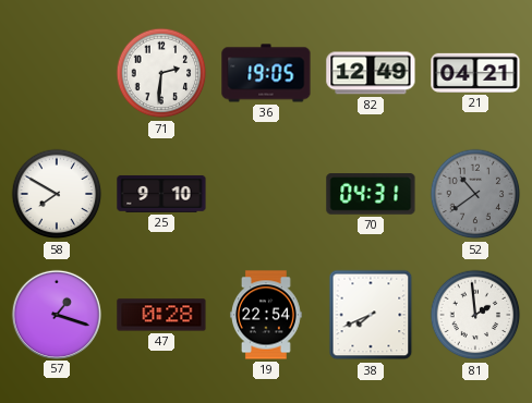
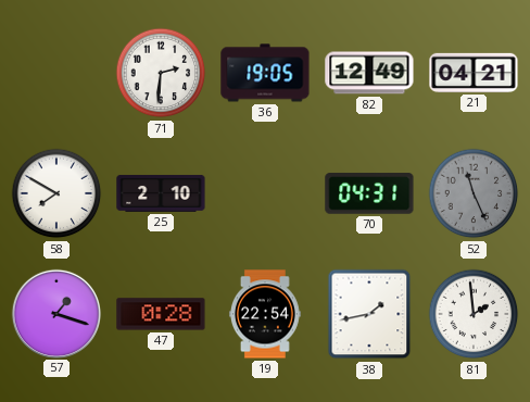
25: 9:10 -> 2:10
52: 10:39 -> 11:26
38: 7:41 -> 1:43
